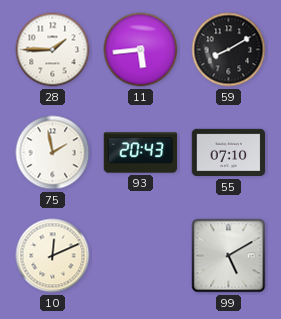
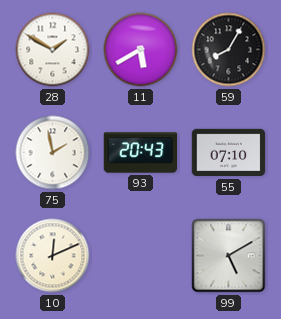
28: 1:45 -> 1:50
11: 5:44 -> 5:40
59: 8:10 -> 8:05
